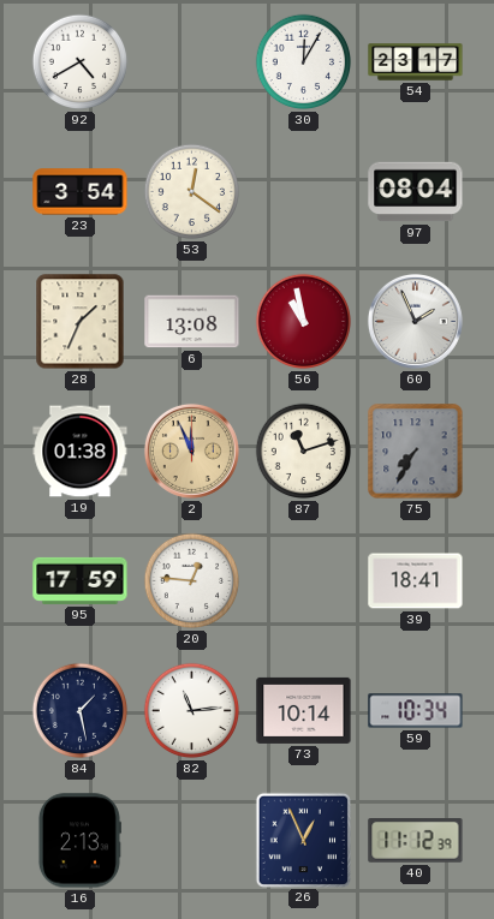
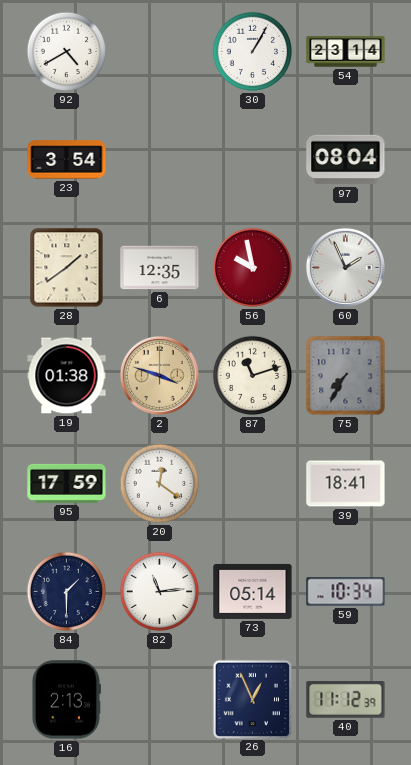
30: 12:05 -> 1:05
54: 23:17 -> 23:14
53: 12:21 -> none
28: 1:34 -> 1:39
6: 13:08 -> 12:35
56: 10:58 -> 9:58
2: 11:56 -> 3:48
20: 12:46 -> 12:21
84: 1:28 -> 1:30
73: 10:14 -> 05:14
